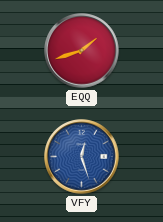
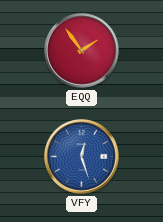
EQQ: 1:42 -> 1:54
